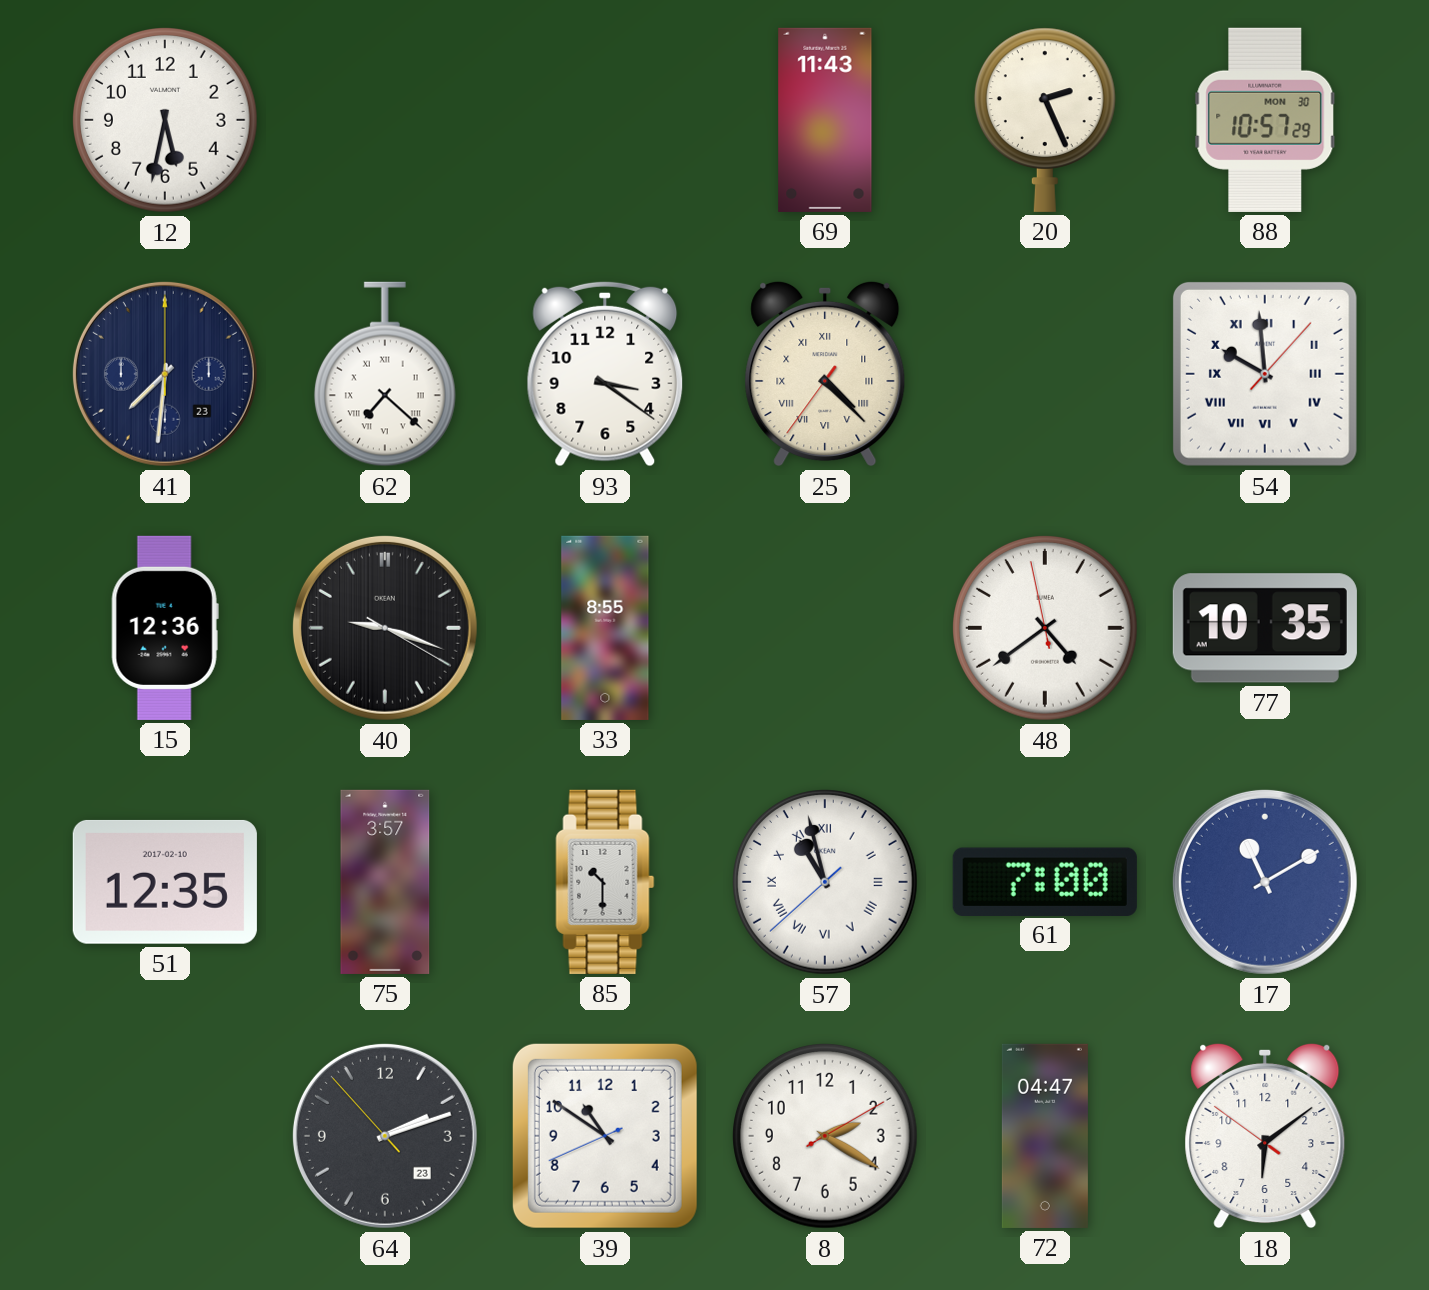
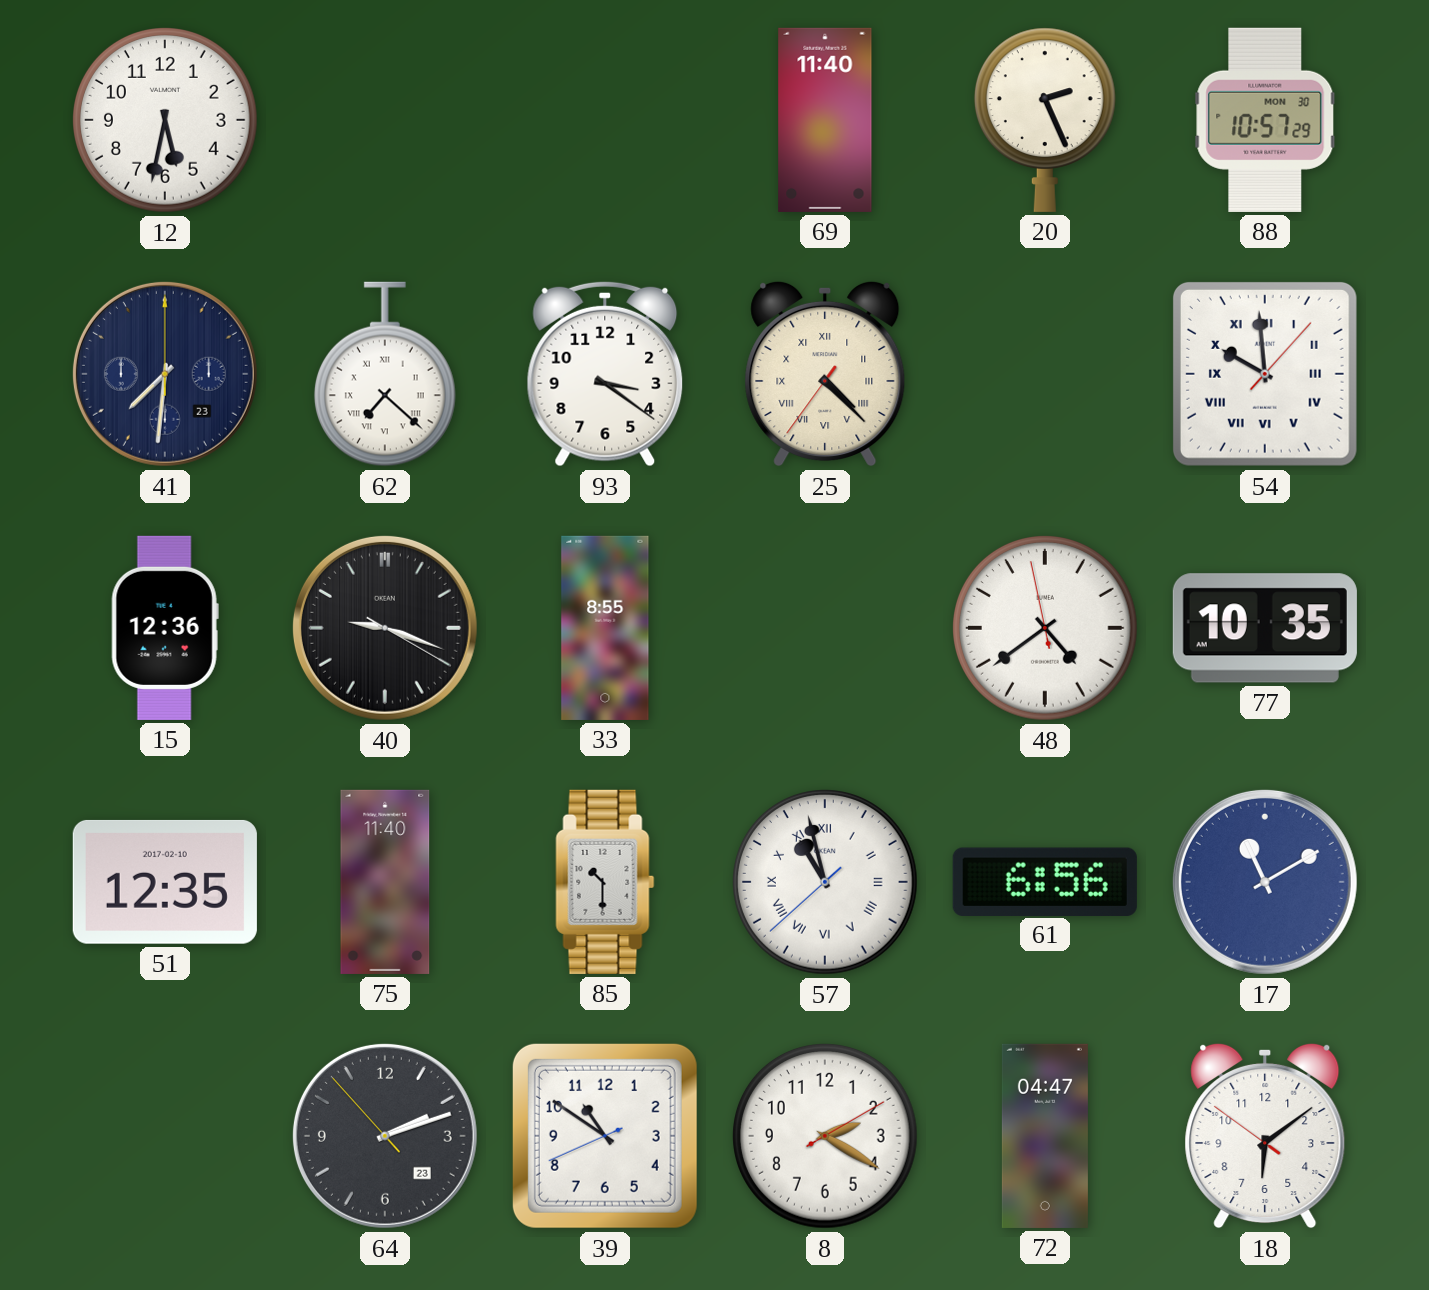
69: 11:43 -> 11:40
75: 3:57 -> 11:40
61: 7:00 -> 6:56
